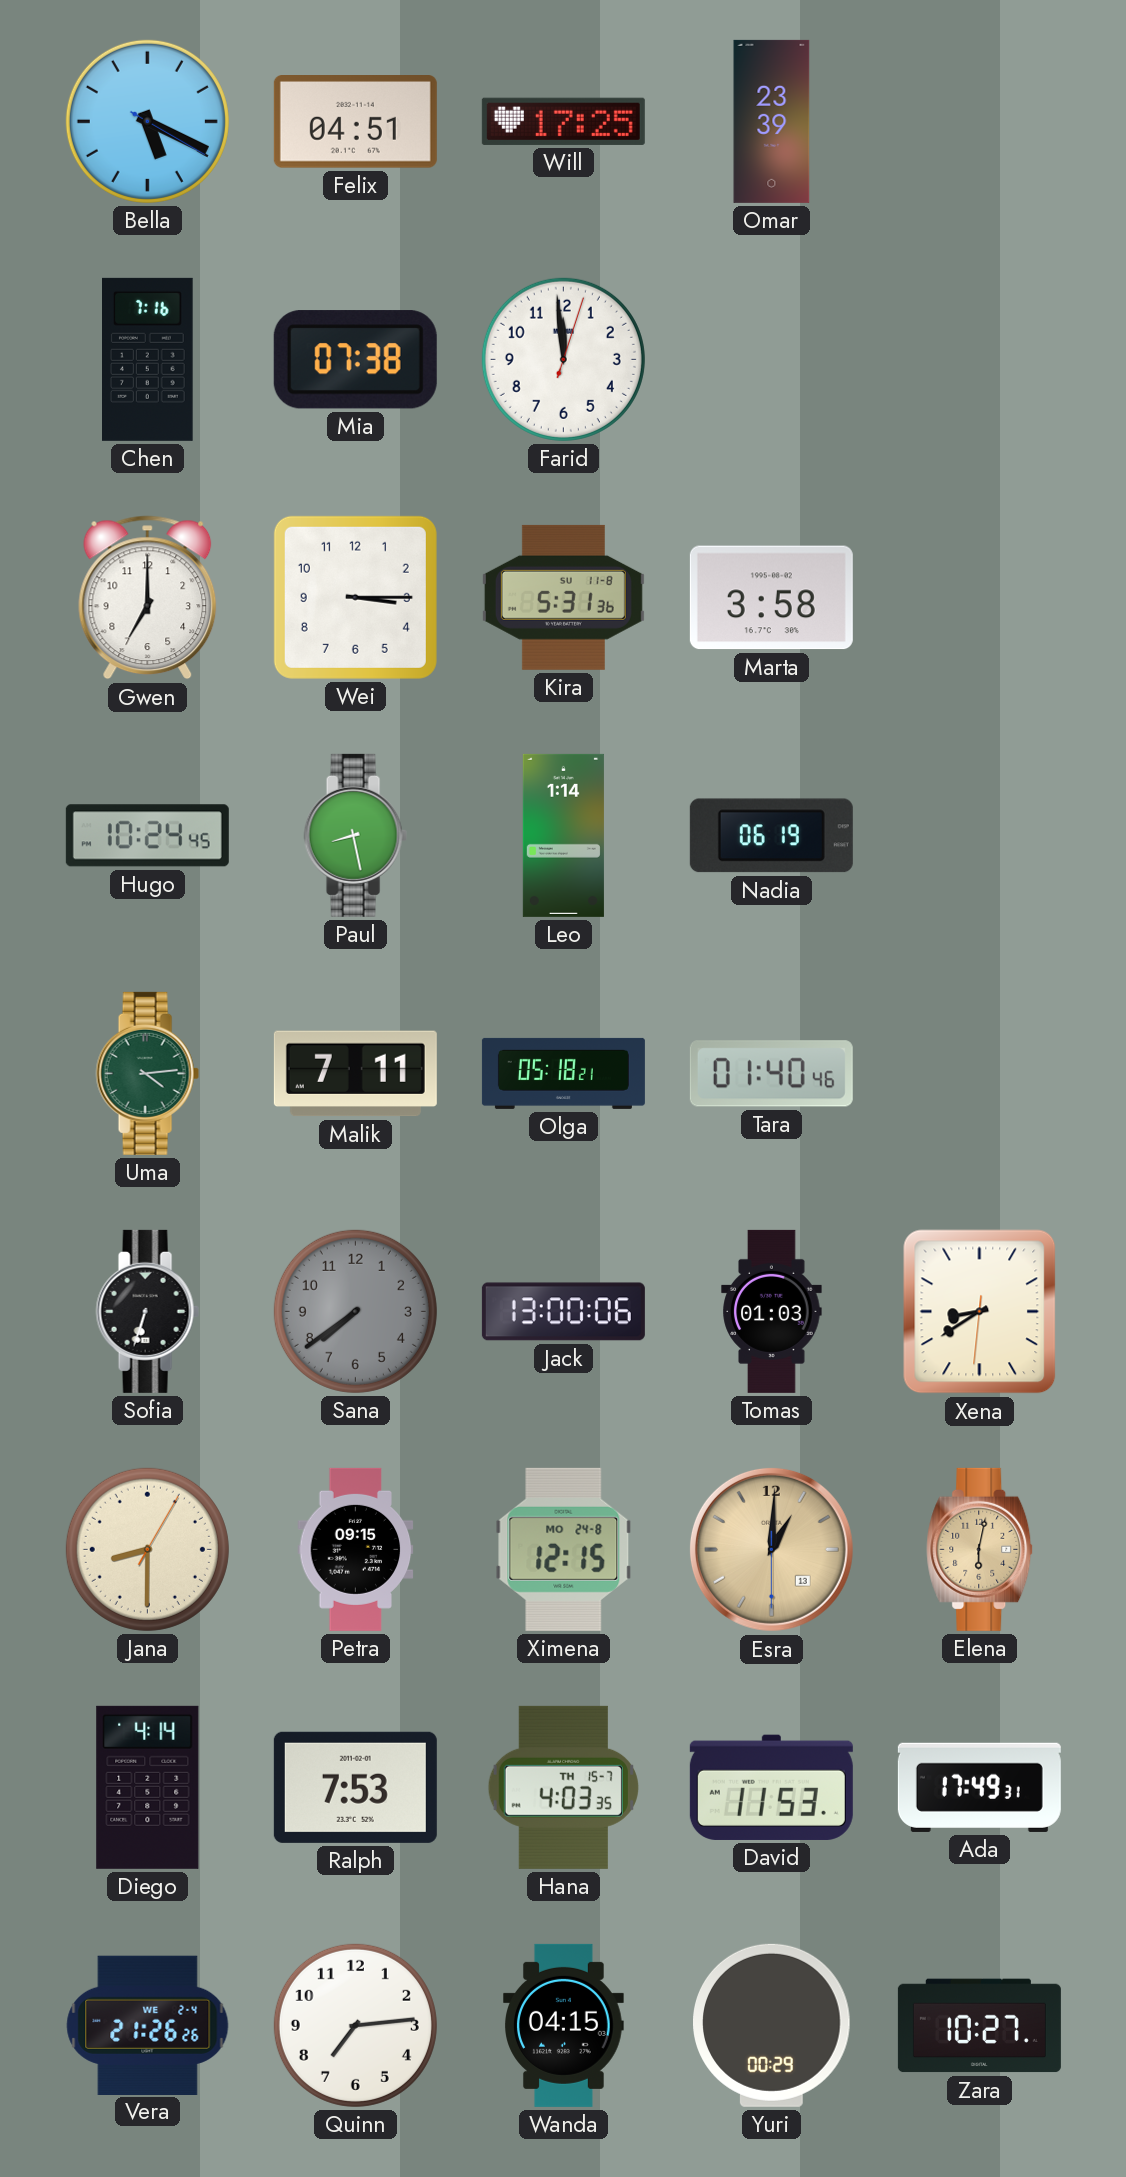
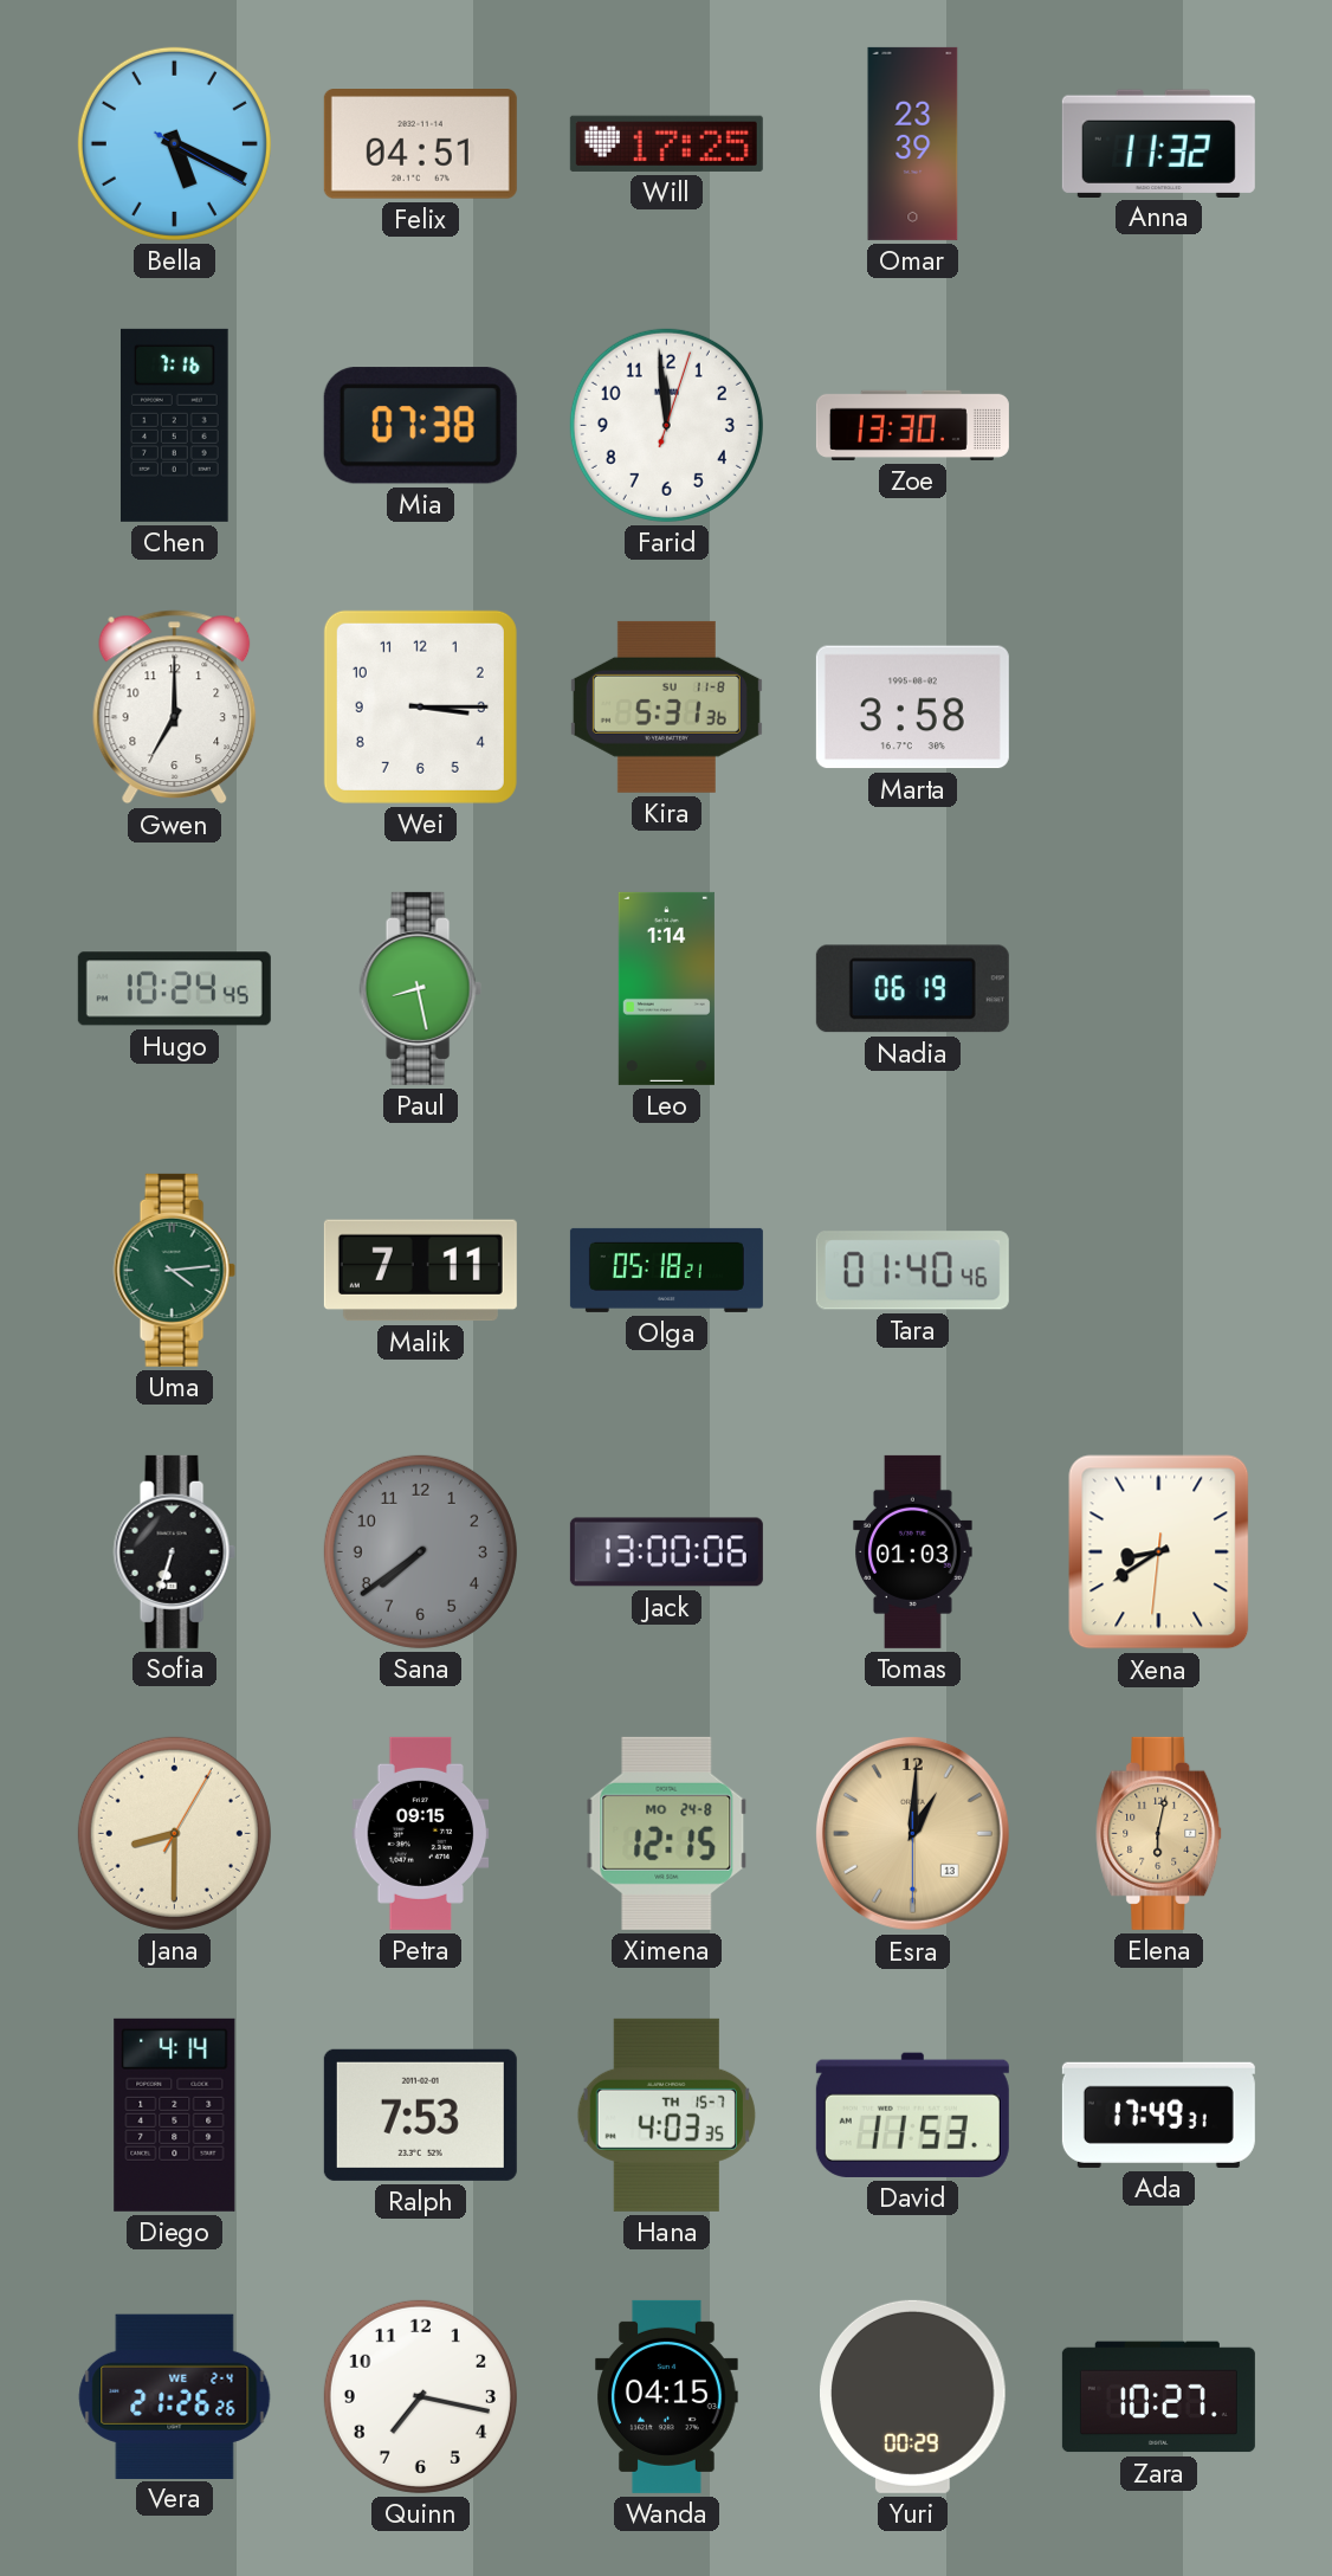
Anna: none -> 11:32
Zoe: none -> 13:30
Quinn: 7:14 -> 7:17
